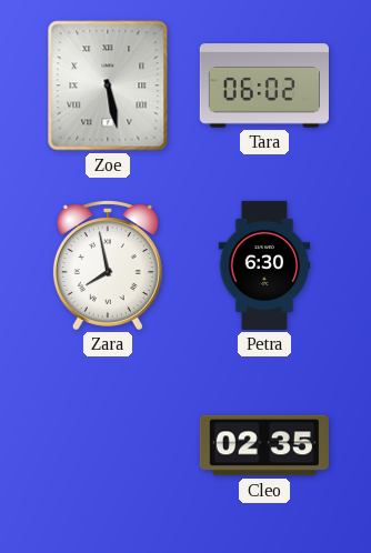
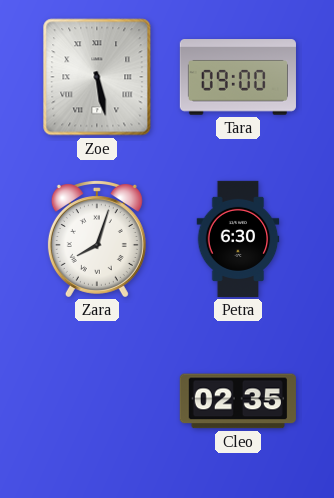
Tara: 06:02 -> 09:00
Zara: 7:58 -> 8:03
